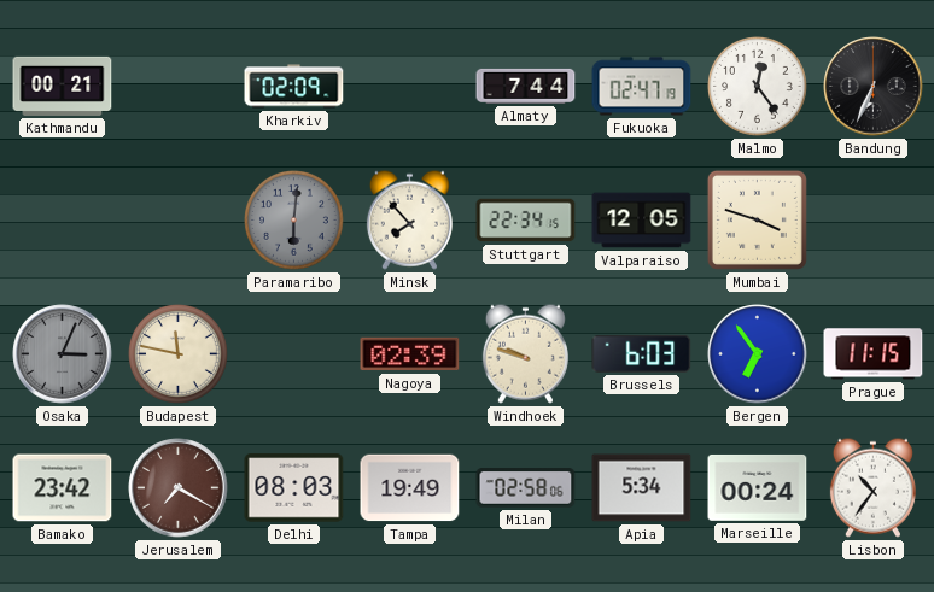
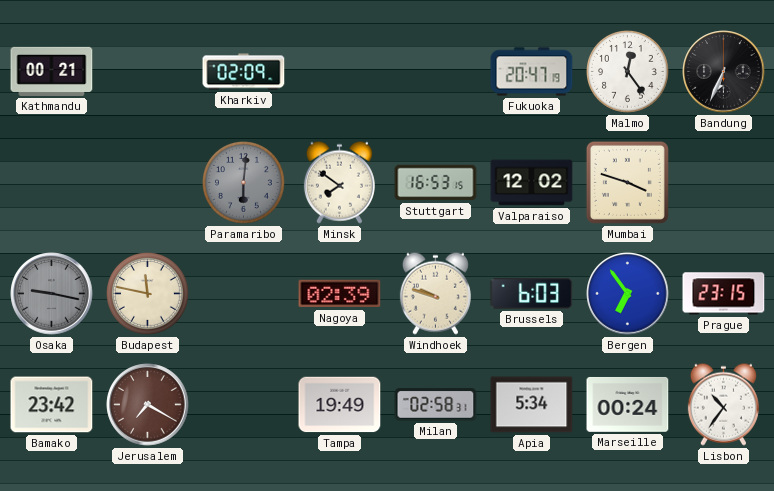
Almaty: 7:44 -> none
Fukuoka: 02:47 -> 20:47
Minsk: 7:53 -> 7:51
Stuttgart: 22:34 -> 16:53
Valparaiso: 12:05 -> 12:02
Osaka: 3:04 -> 9:17
Prague: 11:15 -> 23:15
Delhi: 08:03 -> none
Milan: 02:58:06 -> 02:58:31
